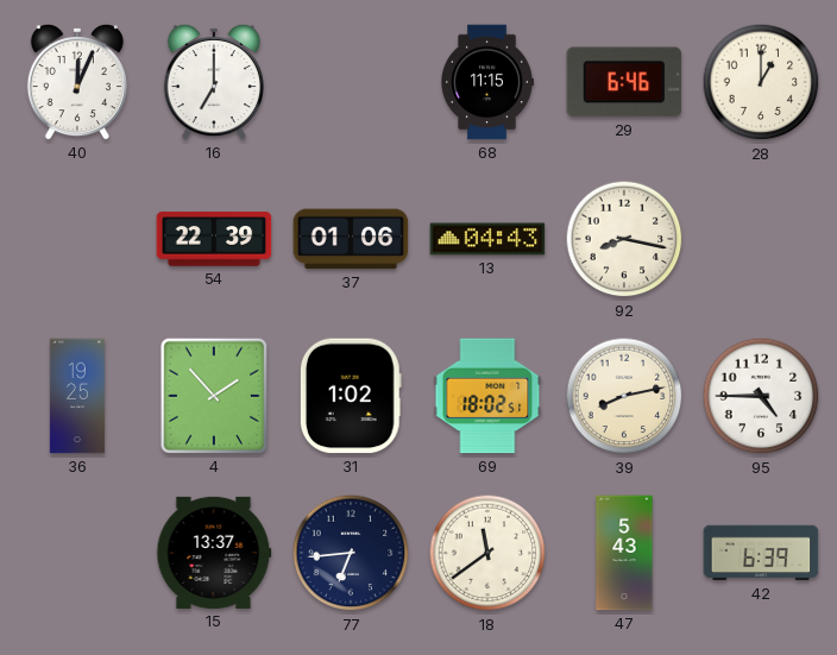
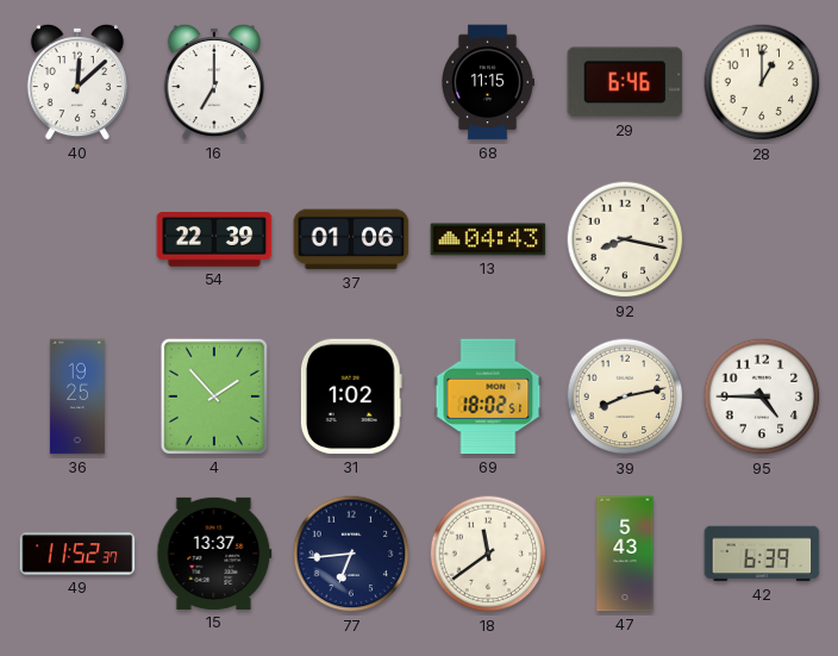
40: 12:04 -> 12:08
49: none -> 11:52
